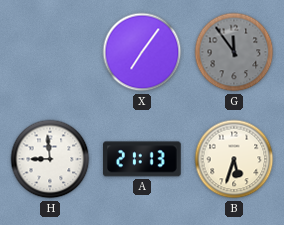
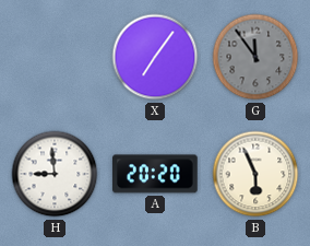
A: 21:13 -> 20:20
B: 5:33 -> 5:56
